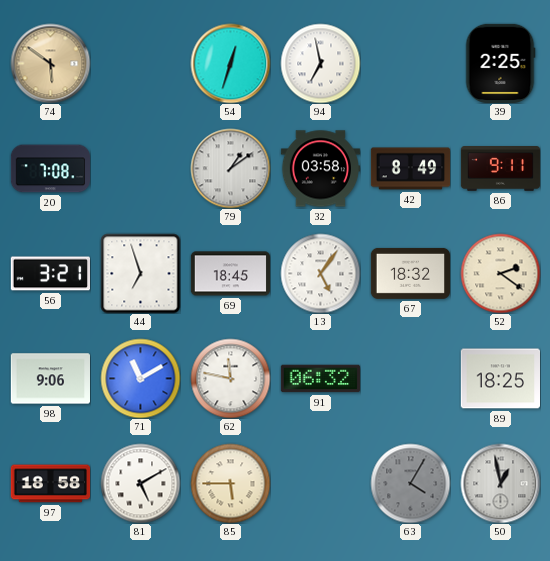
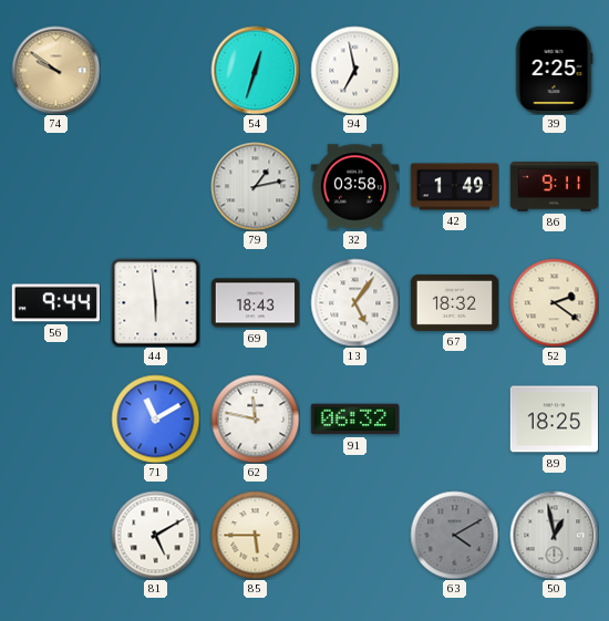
74: 5:51 -> 9:51
20: 7:08 -> none
79: 1:09 -> 1:13
42: 8:49 -> 1:49
56: 3:21 -> 9:44
44: 6:57 -> 5:59
69: 18:45 -> 18:43
98: 9:06 -> none
97: 18:58 -> none
63: 4:05 -> 4:10
